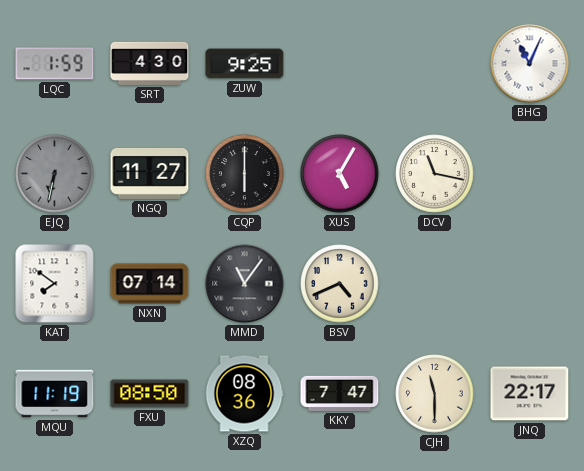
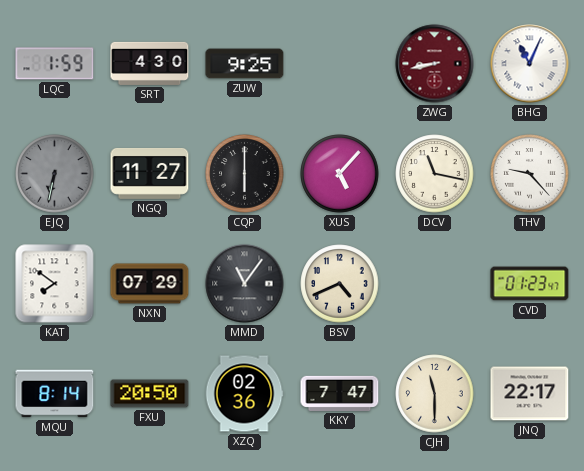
ZWG: none -> 8:43
XUS: 5:05 -> 5:07
THV: none -> 9:23
NXN: 07:14 -> 07:29
CVD: none -> 01:23
MQU: 11:19 -> 8:14
FXU: 08:50 -> 20:50
XZQ: 08:36 -> 02:36
